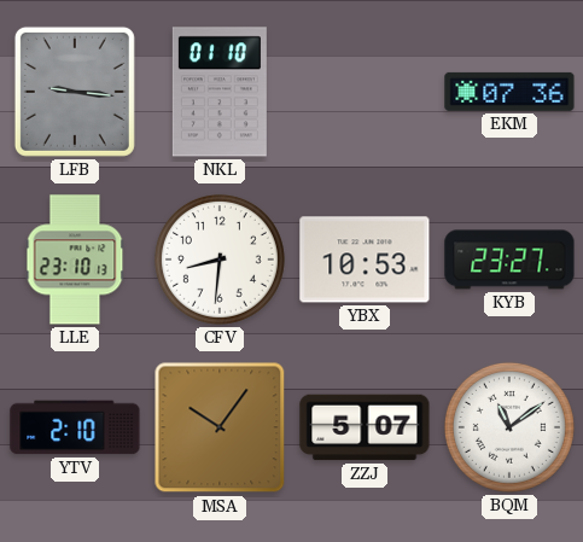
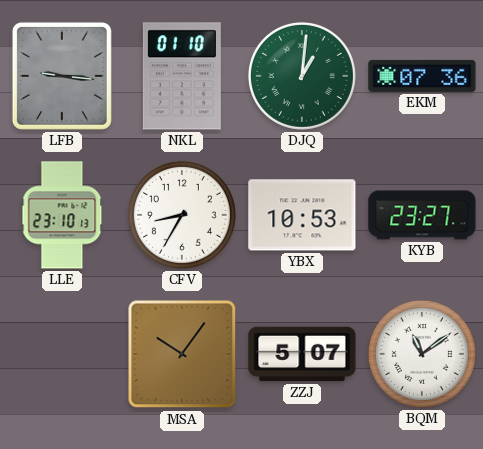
DJQ: none -> 1:01
CFV: 8:31 -> 8:35
YTV: 2:10 -> none
